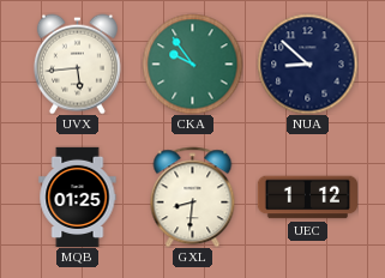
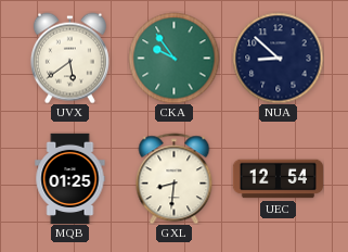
UVX: 5:44 -> 5:39
UEC: 1:12 -> 12:54
